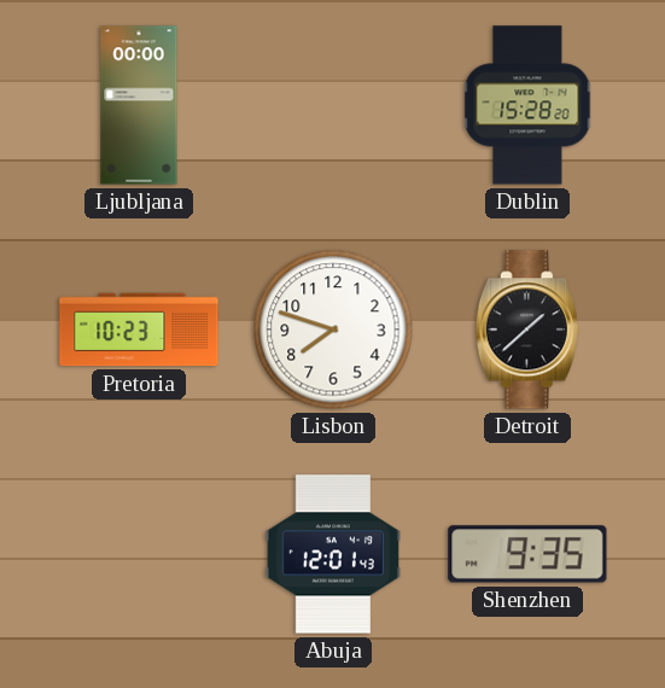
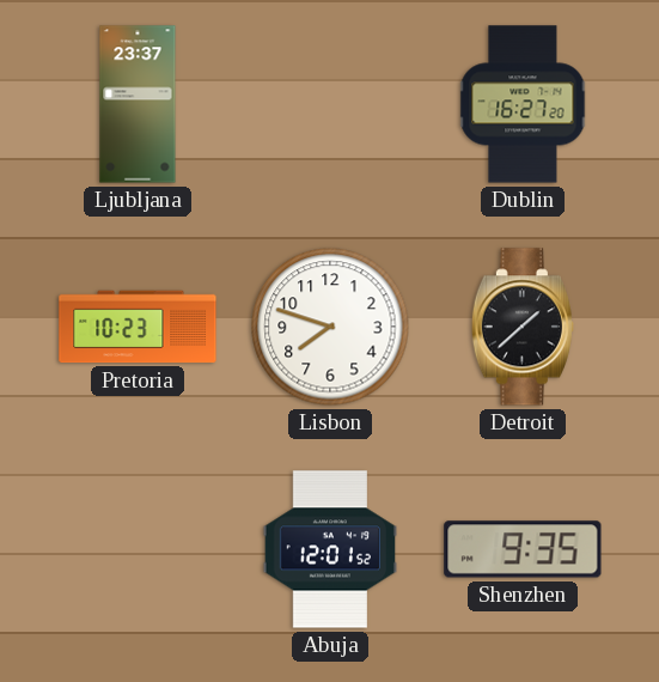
Ljubljana: 00:00 -> 23:37
Dublin: 15:28 -> 16:27
Abuja: 12:01:43 -> 12:01:52
